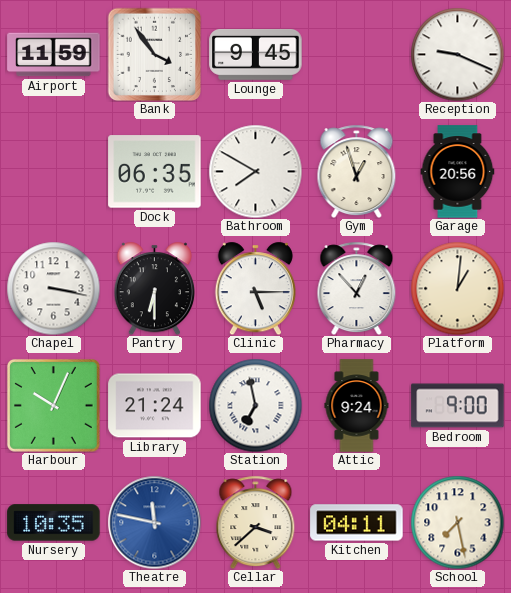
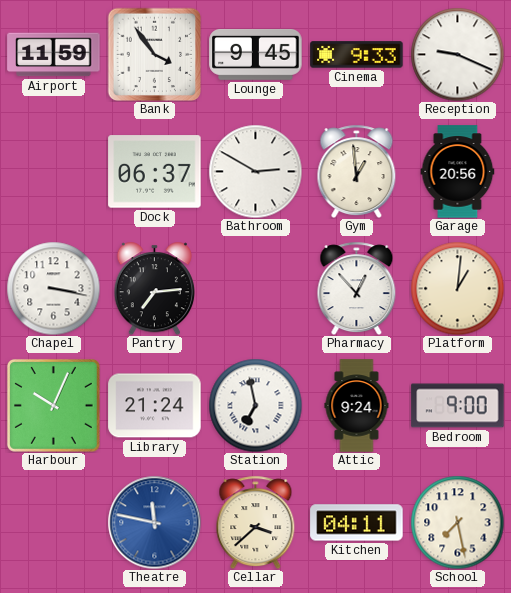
Cinema: none -> 9:33
Dock: 06:35 -> 06:37
Bathroom: 7:50 -> 2:50
Gym: 12:57 -> 12:59
Pantry: 6:30 -> 7:14
Clinic: 5:15 -> none
Nursery: 10:35 -> none
